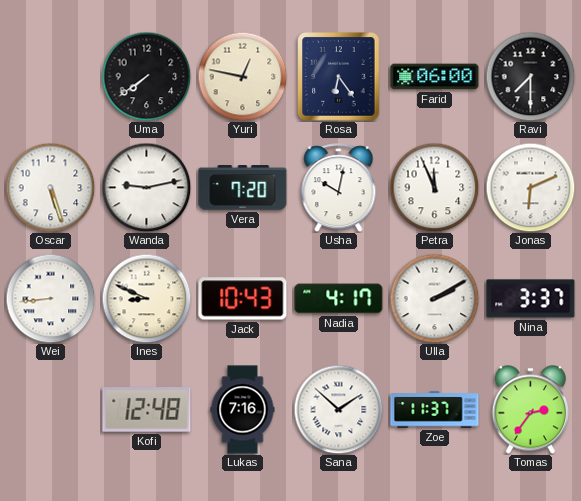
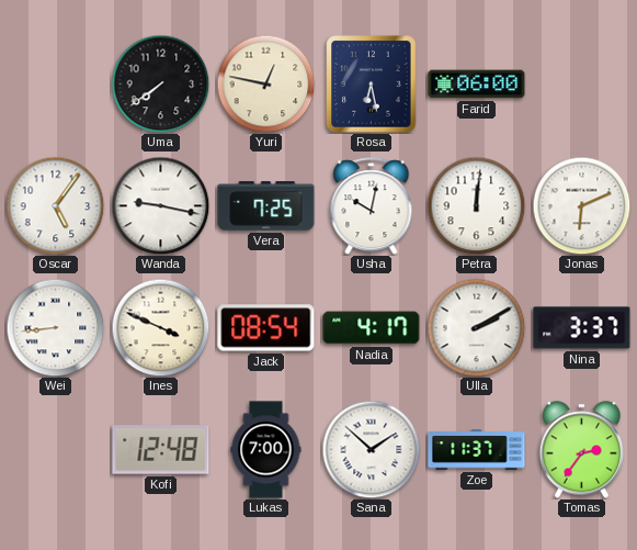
Rosa: 6:24 -> 6:28
Ravi: 7:30 -> none
Oscar: 5:27 -> 5:06
Wanda: 9:13 -> 9:17
Vera: 7:20 -> 7:25
Petra: 11:56 -> 12:01
Ines: 8:49 -> 3:49
Jack: 10:43 -> 08:54
Lukas: 7:16 -> 7:00
